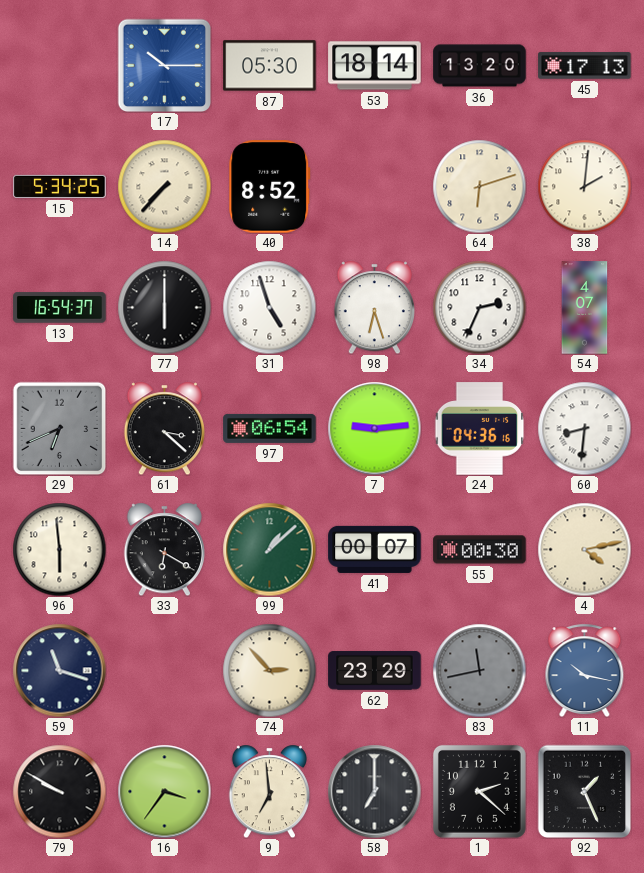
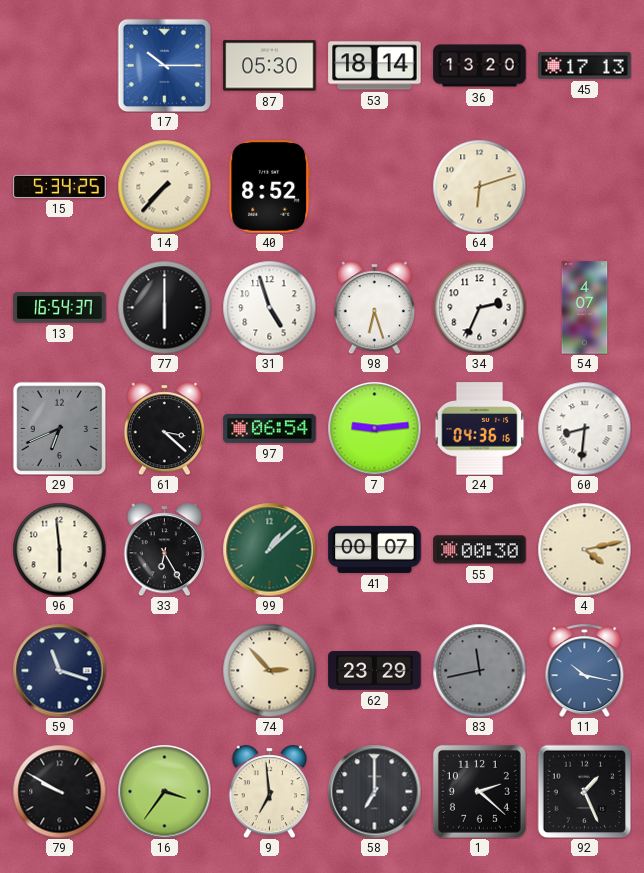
38: 2:01 -> none
33: 6:20 -> 6:25
